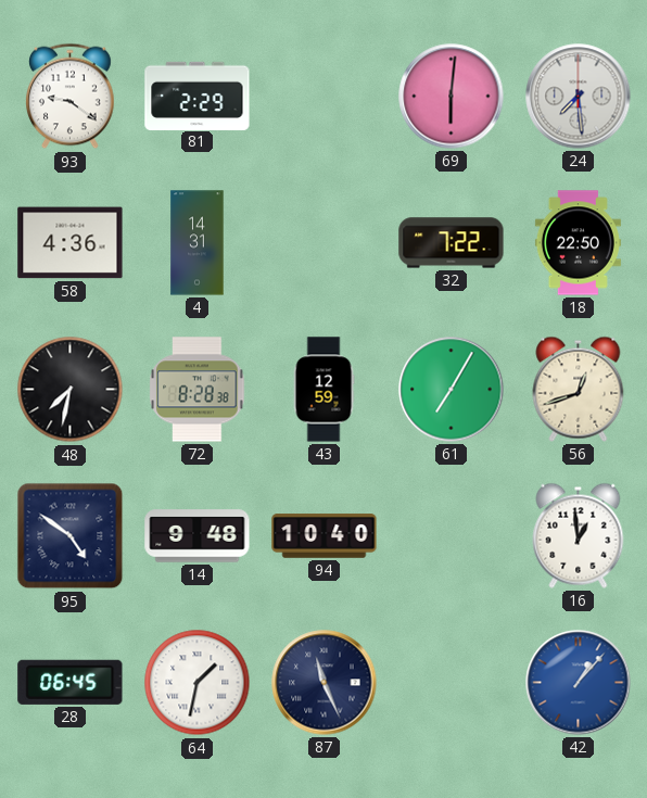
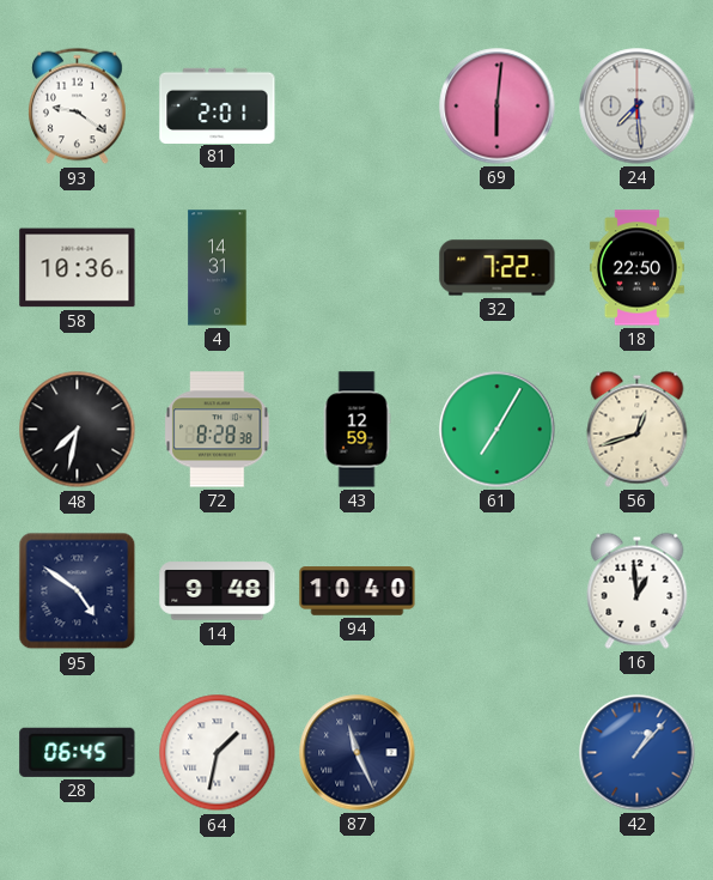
81: 2:29 -> 2:01
58: 4:36 -> 10:36
